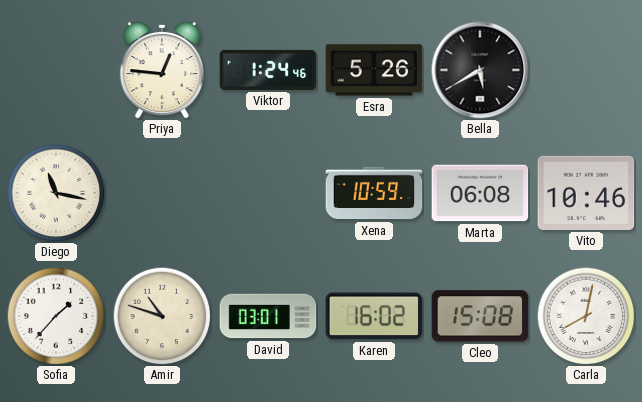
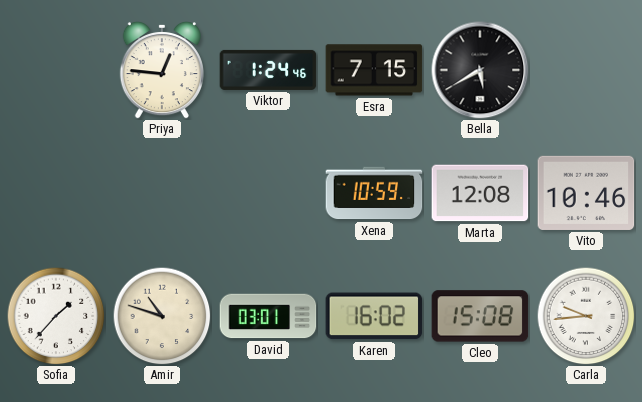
Esra: 5:26 -> 7:15
Diego: 11:17 -> none
Marta: 06:08 -> 12:08
Carla: 8:02 -> 9:44
